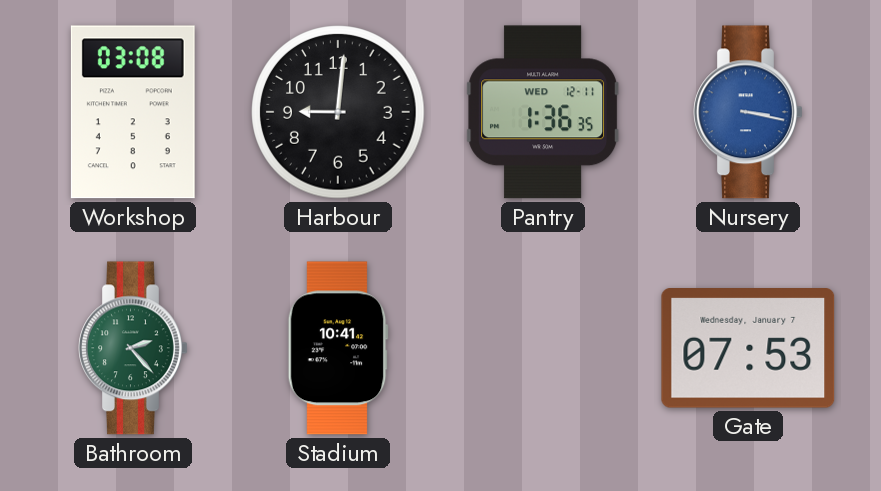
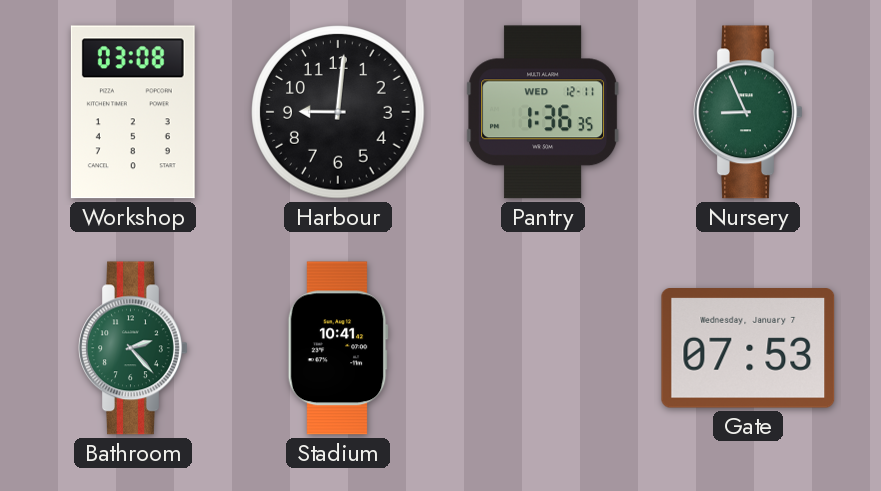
Nursery: 3:17 -> 8:56
Nursery dial: blue -> green
